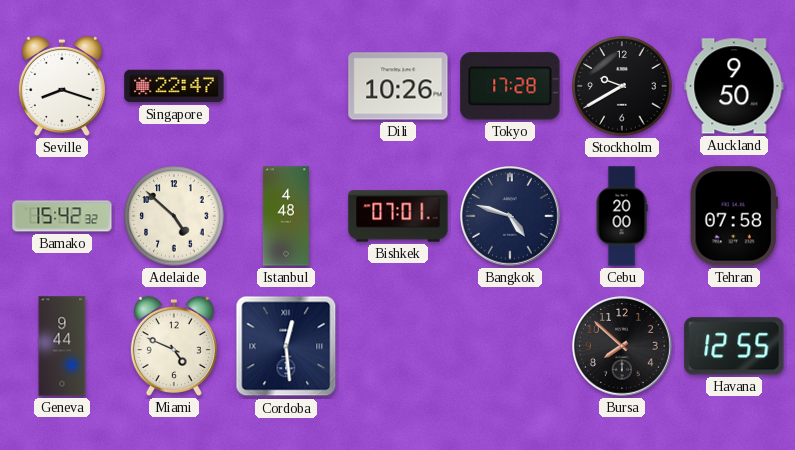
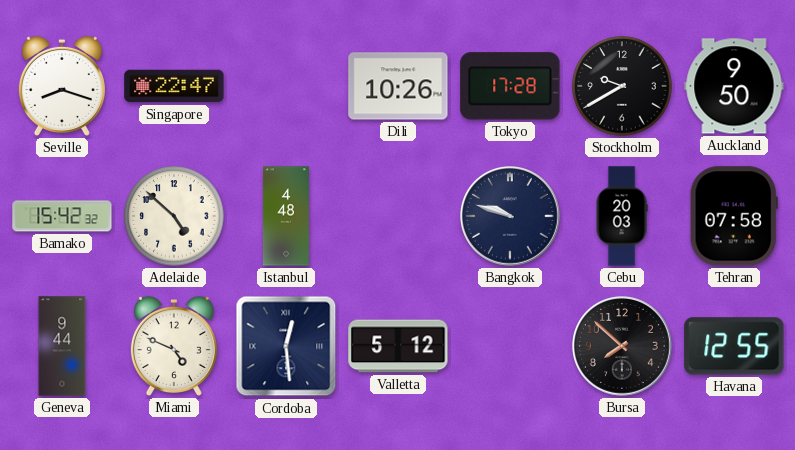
Bishkek: 07:01 -> none
Bangkok: 4:48 -> 9:48
Cebu: 20:00 -> 20:03
Valletta: none -> 5:12
